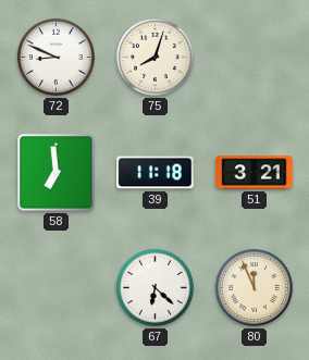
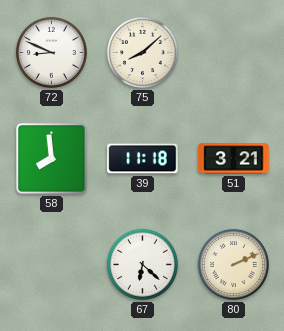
75: 8:03 -> 8:08
58: 6:59 -> 7:59
80: 11:56 -> 2:11
